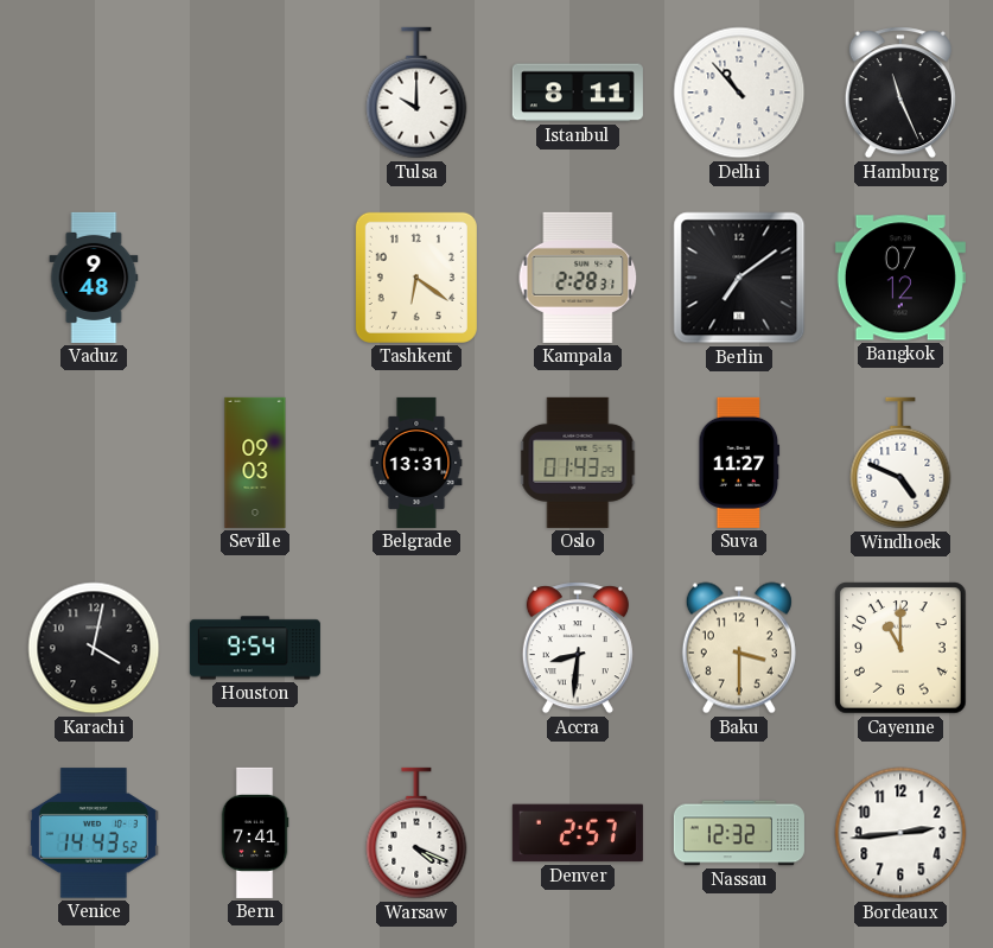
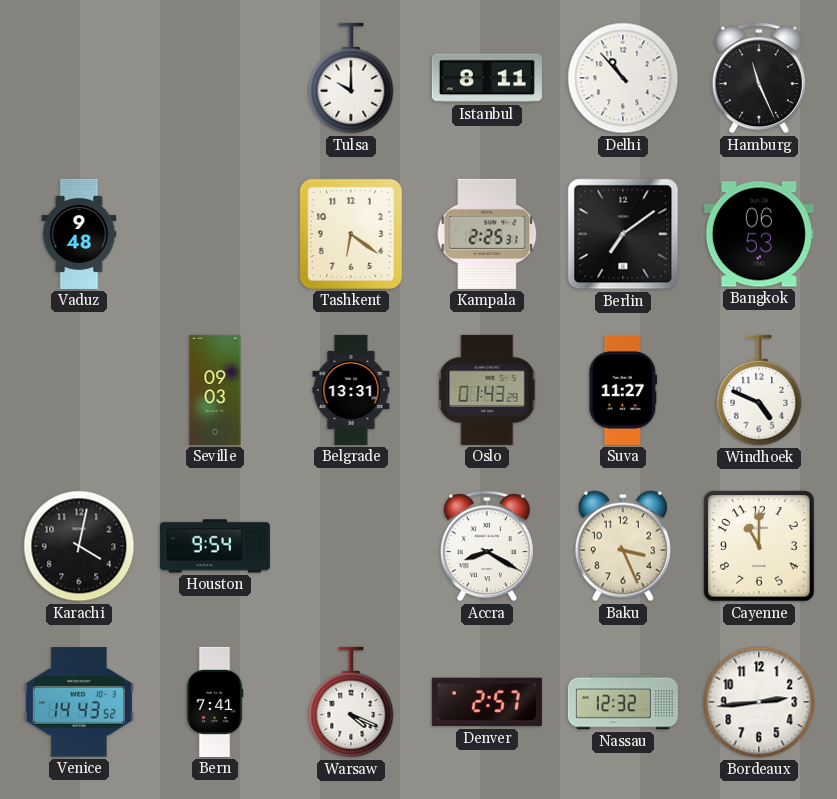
Kampala: 2:28 -> 2:25
Bangkok: 07:12 -> 06:53
Accra: 8:31 -> 8:20
Baku: 3:30 -> 3:26
